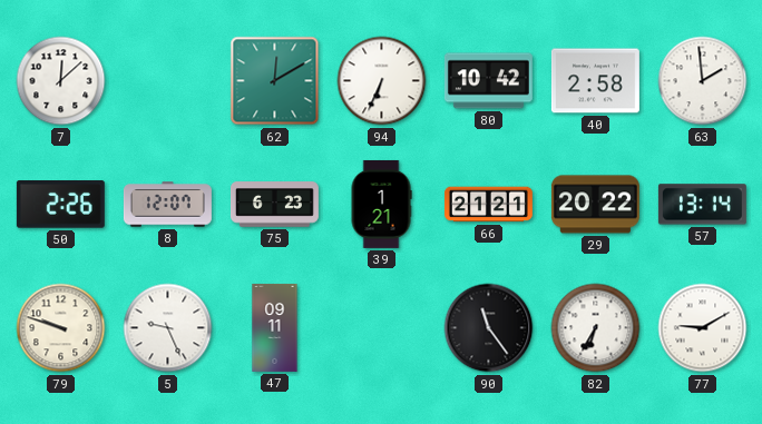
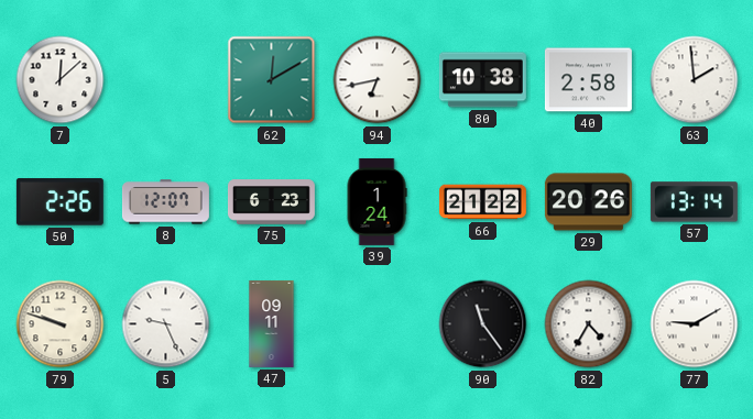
94: 6:34 -> 6:43
80: 10:42 -> 10:38
39: 1:21 -> 1:24
66: 21:21 -> 21:22
29: 20:22 -> 20:26
82: 6:35 -> 4:35
